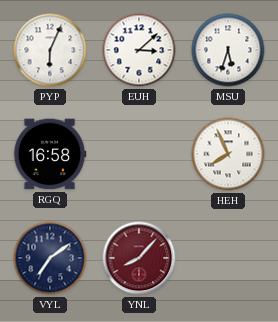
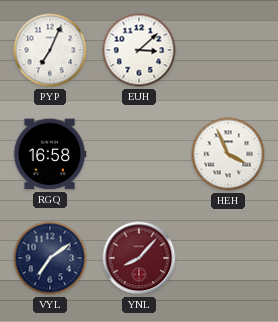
PYP: 6:04 -> 7:04
MSU: 5:33 -> none
HEH: 7:56 -> 3:56
